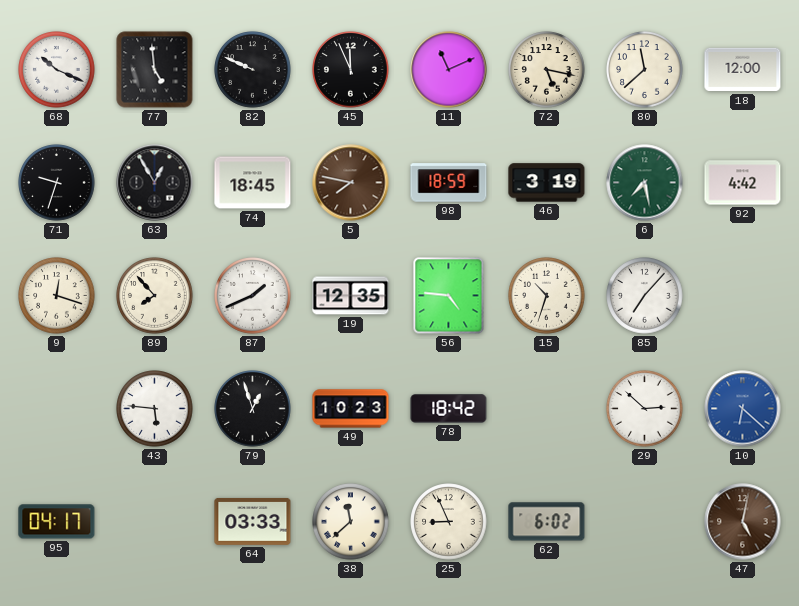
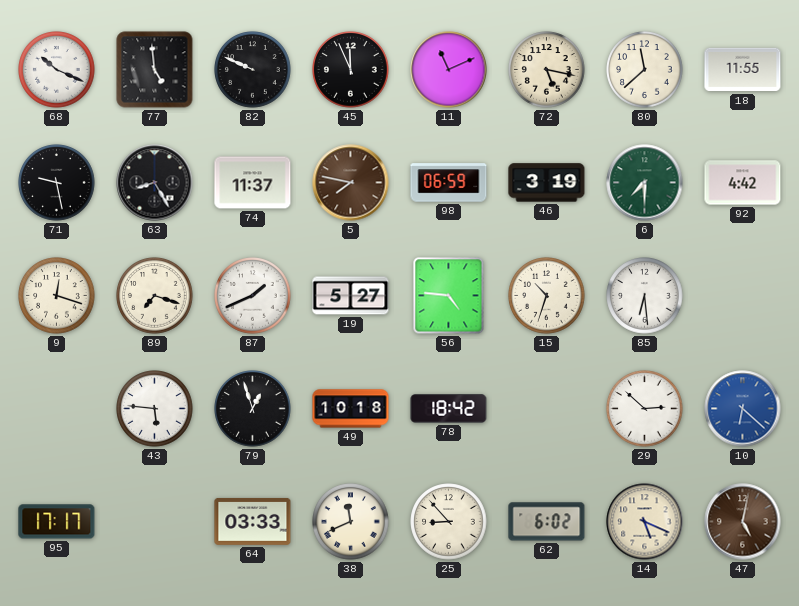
18: 12:00 -> 11:55
71: 9:33 -> 9:28
63: 12:55 -> 8:25
74: 18:45 -> 11:37
98: 18:59 -> 06:59
6: 7:28 -> 7:30
89: 7:53 -> 7:18
19: 12:35 -> 5:27
85: 7:07 -> 6:29
49: 10:23 -> 10:18
95: 04:17 -> 17:17
38: 11:38 -> 11:41
25: 8:56 -> 8:53
14: none -> 5:19
